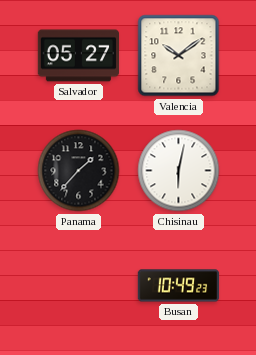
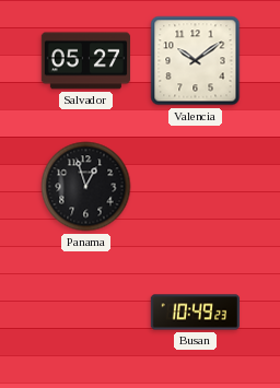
Panama: 1:37 -> 12:57
Chisinau: 6:02 -> none
